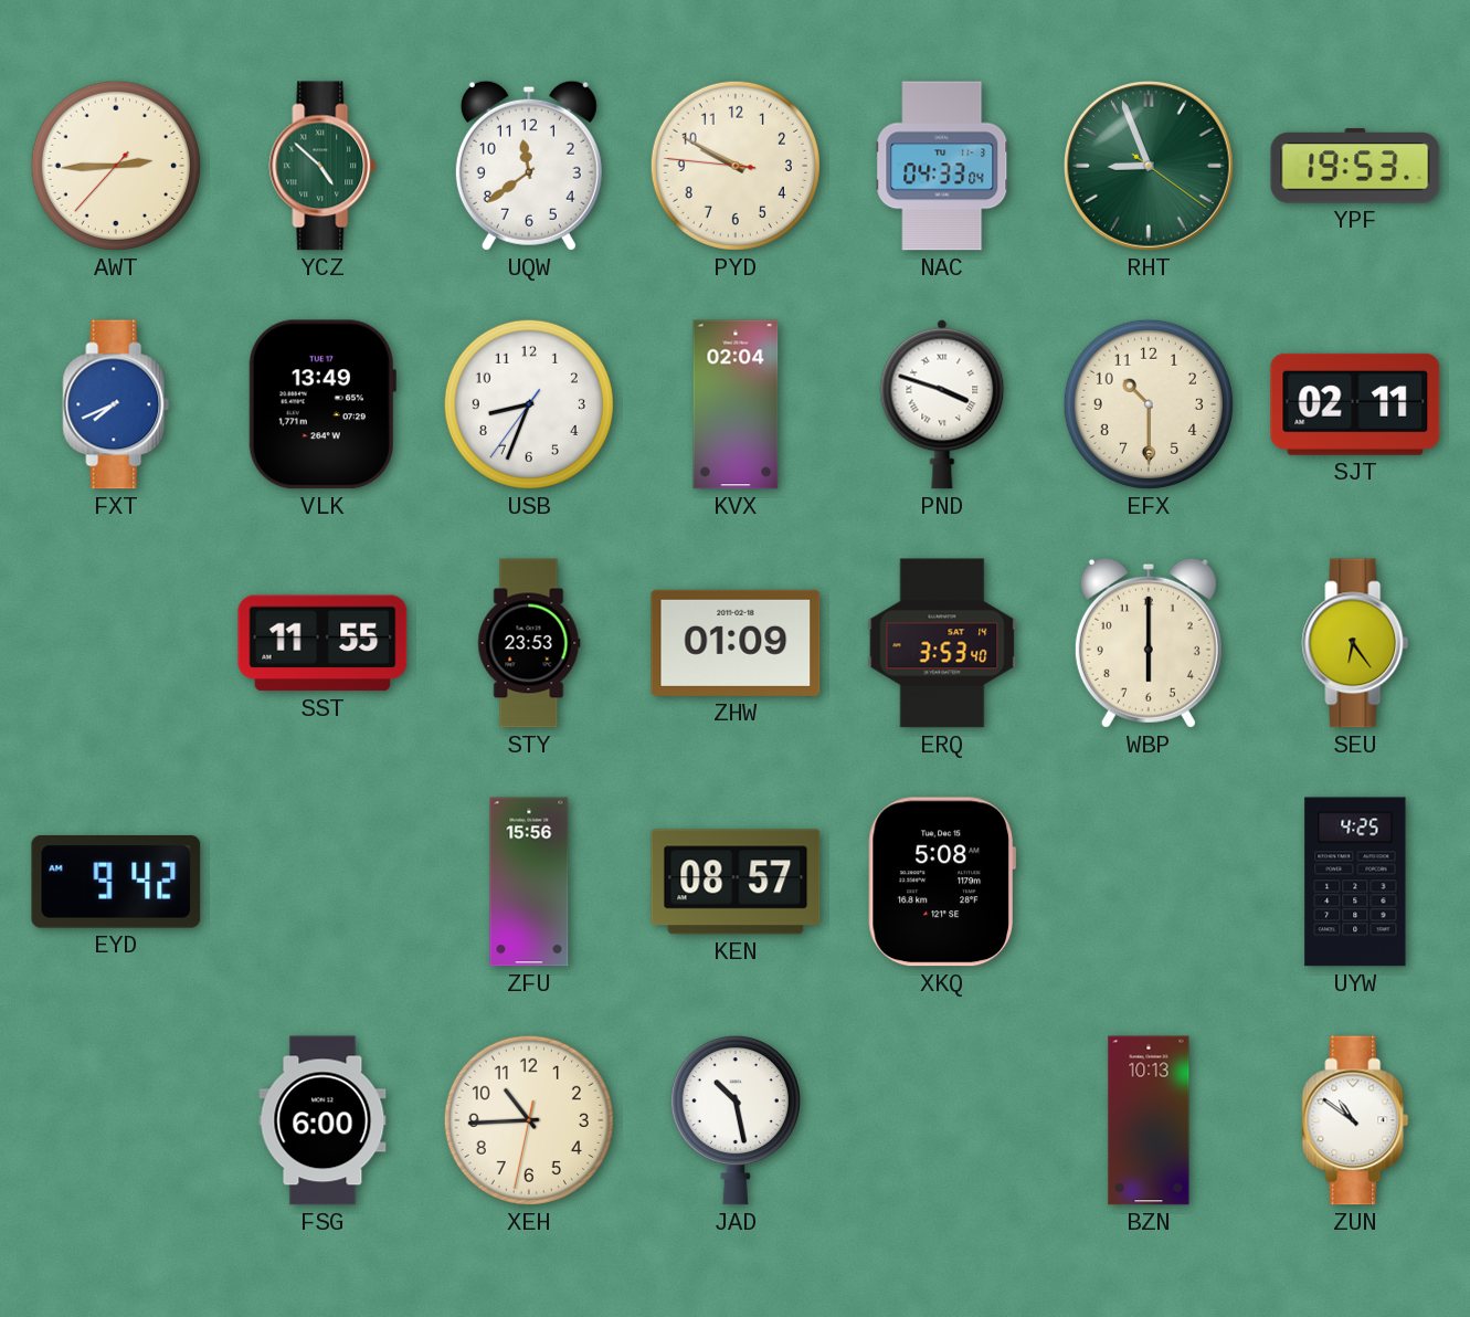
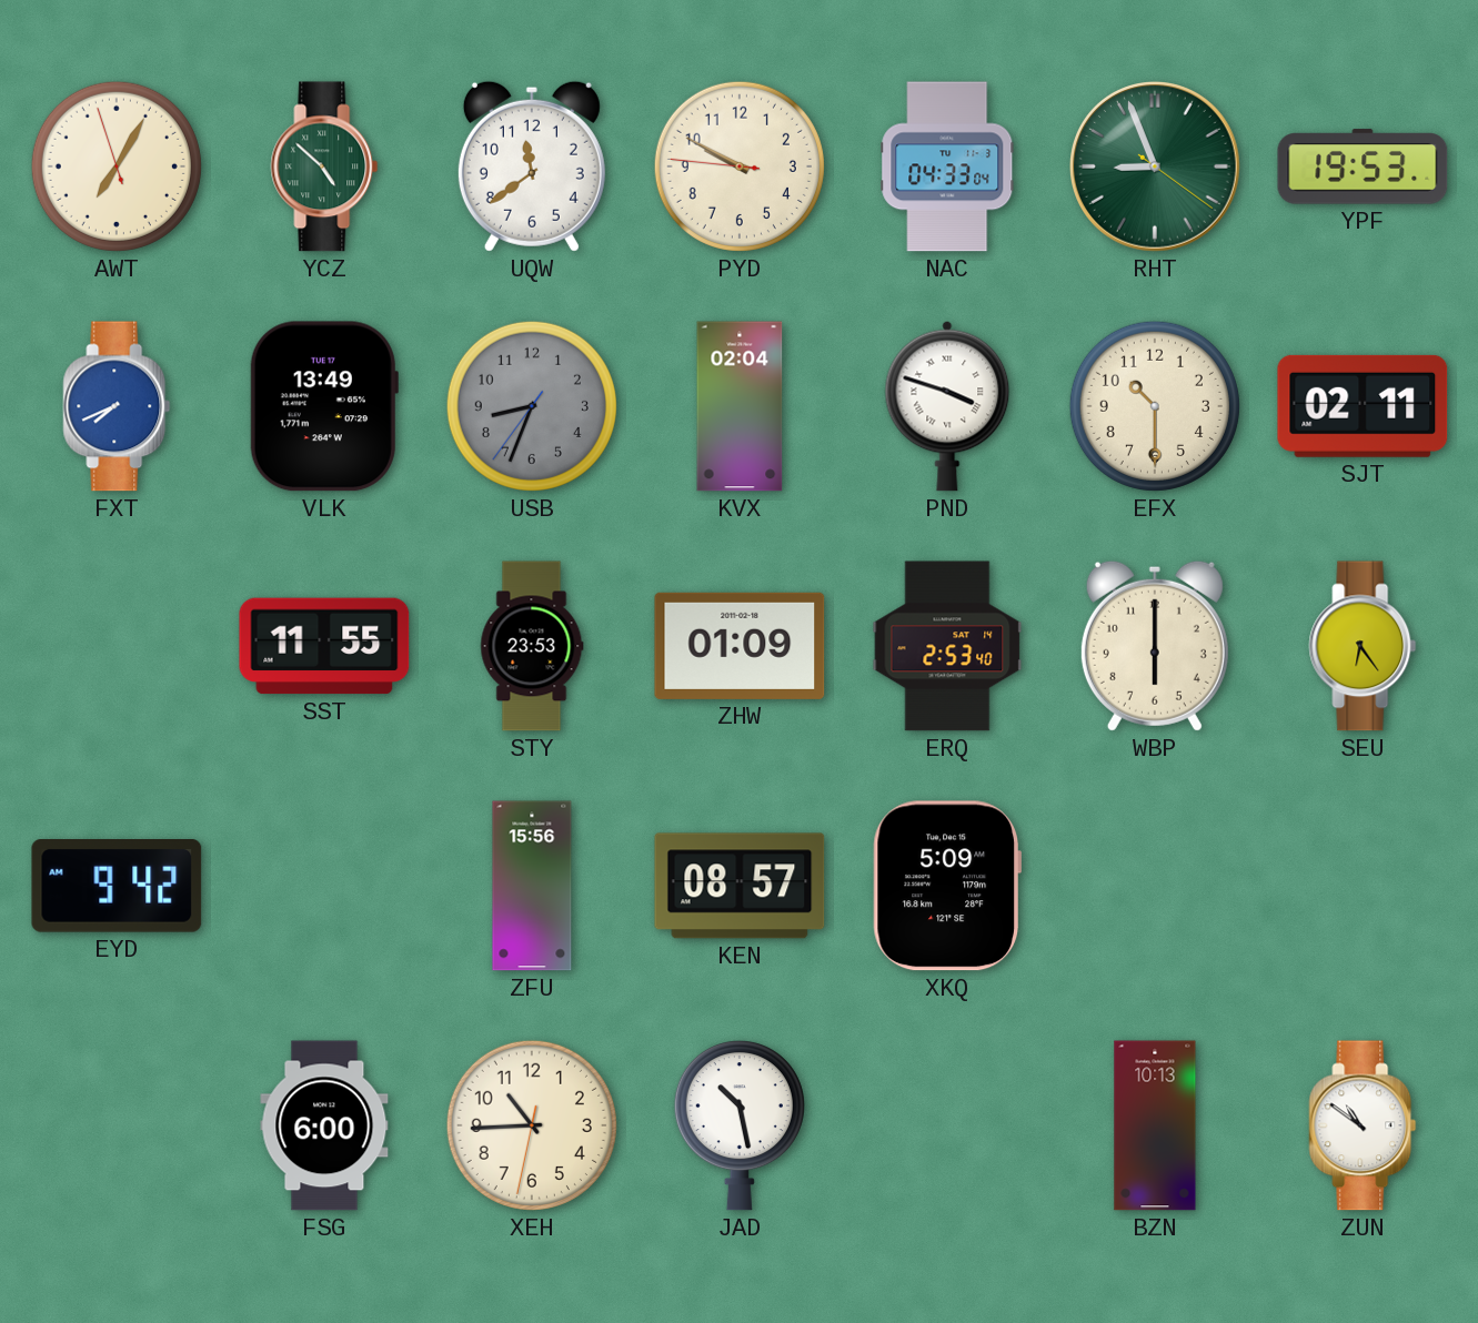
AWT: 2:44 -> 7:04
USB dial: white -> grey
ERQ: 3:53 -> 2:53
XKQ: 5:08 -> 5:09
UYW: 4:25 -> none
